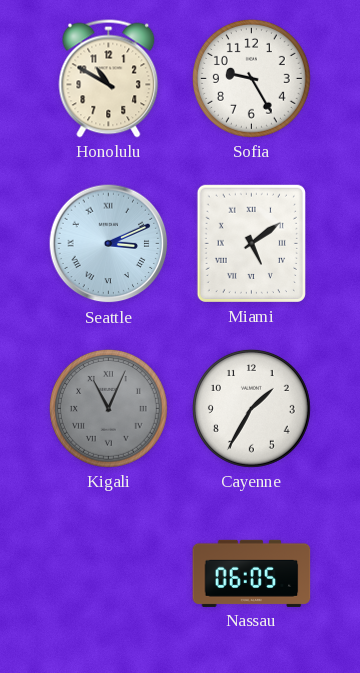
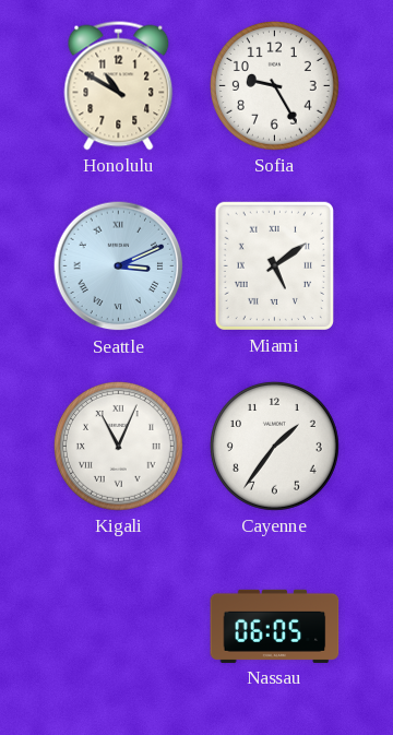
Kigali dial: grey -> white
Cayenne: 1:35 -> 1:36
